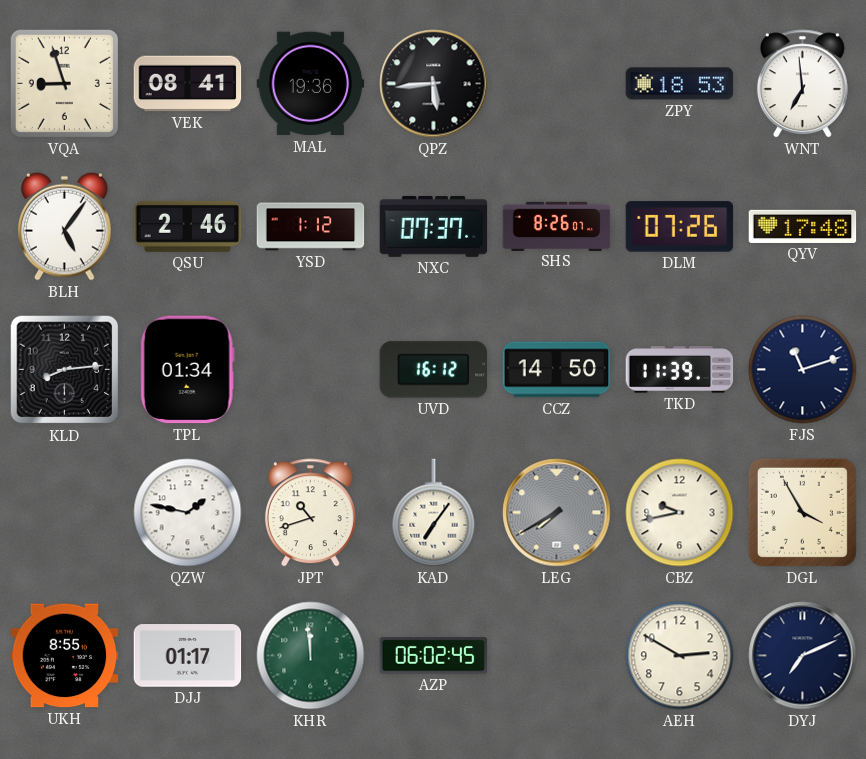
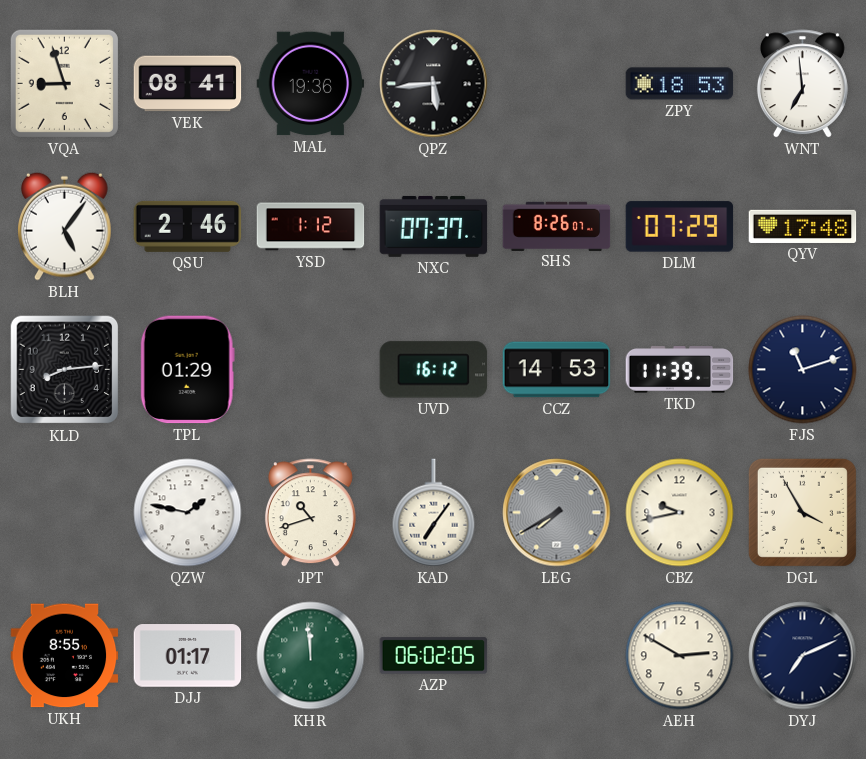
DLM: 07:26 -> 07:29
TPL: 01:34 -> 01:29
CCZ: 14:50 -> 14:53
AZP: 06:02:45 -> 06:02:05
